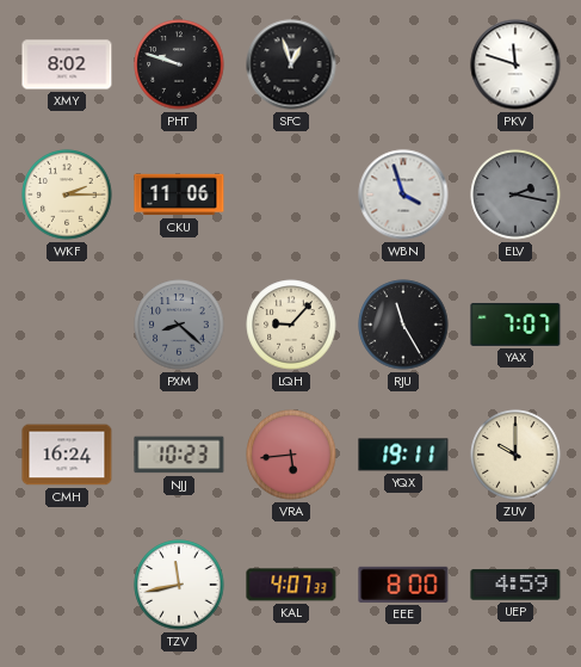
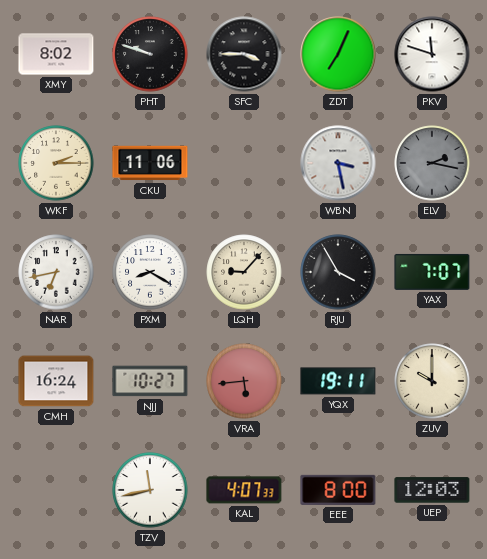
SFC: 12:57 -> 3:45
ZDT: none -> 7:04
WBN: 3:57 -> 3:28
NAR: none -> 6:43
PXM: 8:22 -> 8:20
PXM dial: grey -> white
RJU: 11:25 -> 3:55
NJJ: 10:23 -> 10:27
UEP: 4:59 -> 12:03
